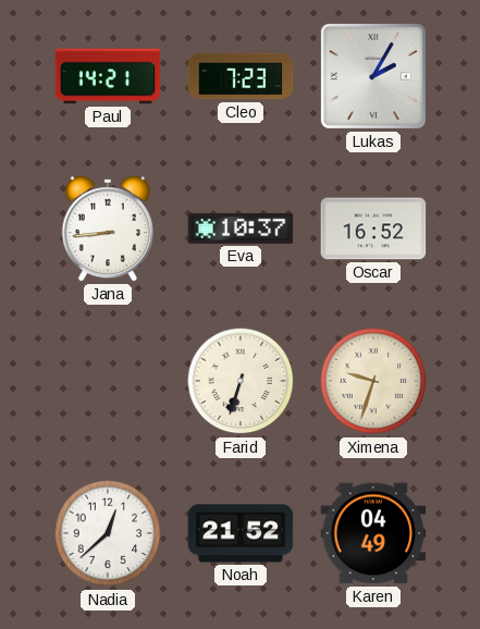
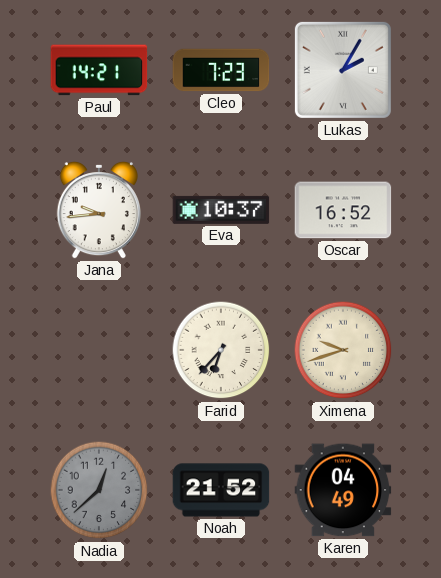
Jana: 8:44 -> 9:44
Farid: 6:33 -> 6:37
Ximena: 9:33 -> 9:42
Nadia dial: white -> grey
